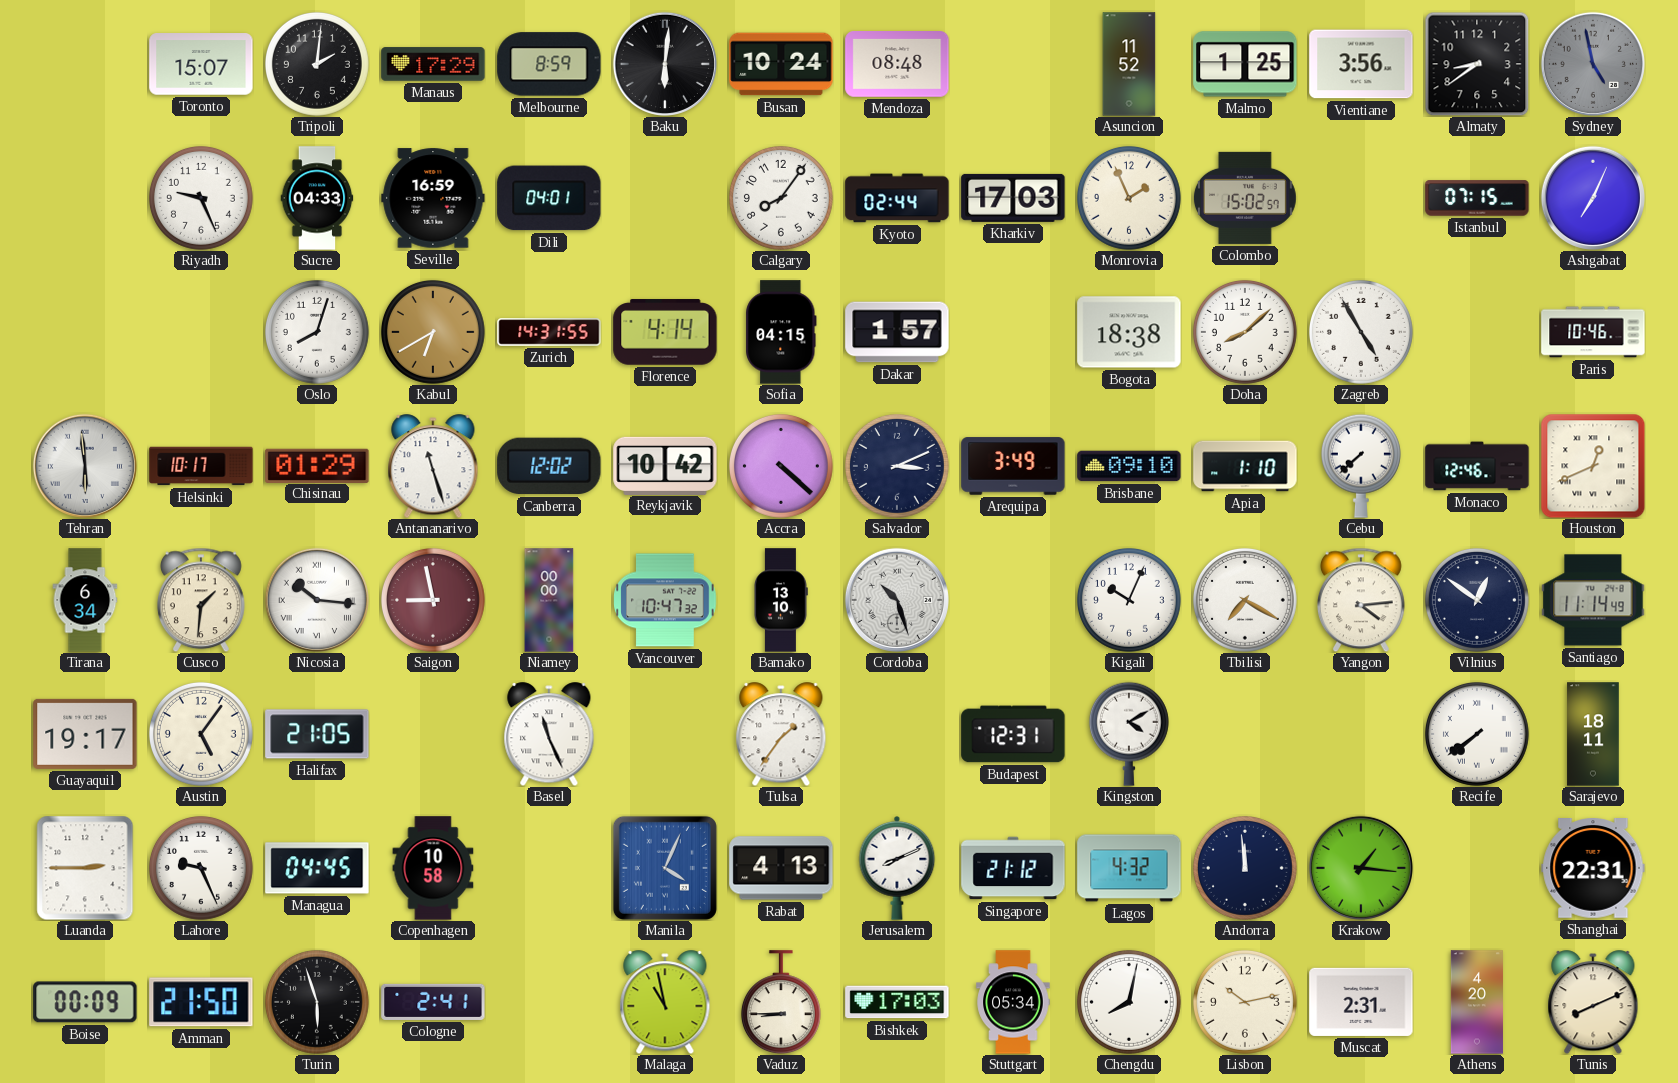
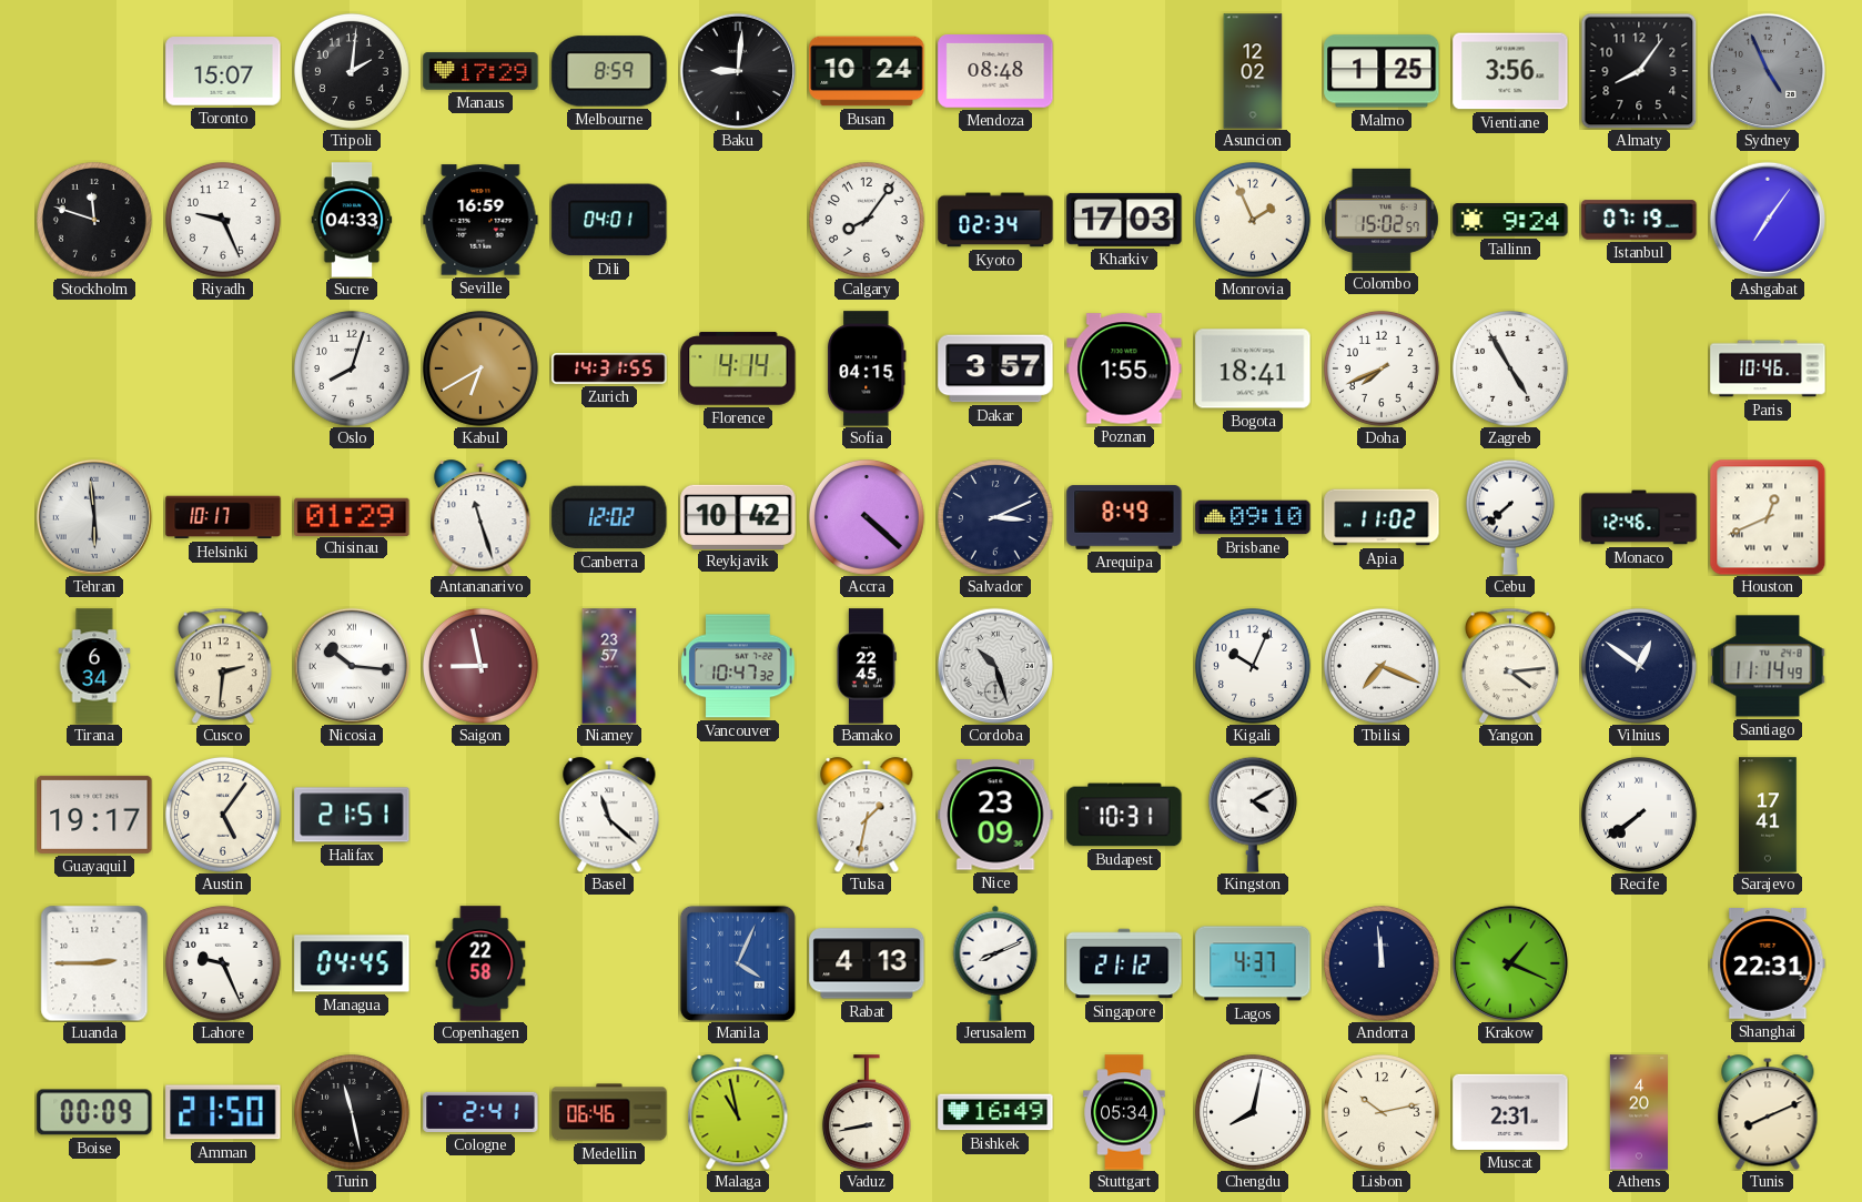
Baku: 6:01 -> 9:01
Asuncion: 11:52 -> 12:02
Almaty: 8:39 -> 8:06
Sydney: 4:58 -> 4:56
Stockholm: none -> 11:48
Kyoto: 02:44 -> 02:34
Tallinn: none -> 9:24
Istanbul: 07:15 -> 07:19
Ashgabat: 7:04 -> 7:06
Dakar: 1:57 -> 3:57
Poznan: none -> 1:55
Bogota: 18:38 -> 18:41
Doha: 8:08 -> 7:41
Arequipa: 3:49 -> 8:49
Apia: 1:10 -> 11:02
Cusco: 1:31 -> 2:31
Niamey: 00:00 -> 23:57
Bamako: 13:10 -> 22:45
Tbilisi: 7:20 -> 7:19
Halifax: 21:05 -> 21:51
Basel: 11:26 -> 11:22
Tulsa: 1:36 -> 1:32
Nice: none -> 23:09
Budapest: 12:31 -> 10:31
Sarajevo: 18:11 -> 17:41
Copenhagen: 10:58 -> 22:58
Lagos: 4:32 -> 4:37
Krakow: 1:16 -> 1:19
Turin: 5:57 -> 11:28
Medellin: none -> 06:46
Vaduz: 8:45 -> 8:43
Bishkek: 17:03 -> 16:49
